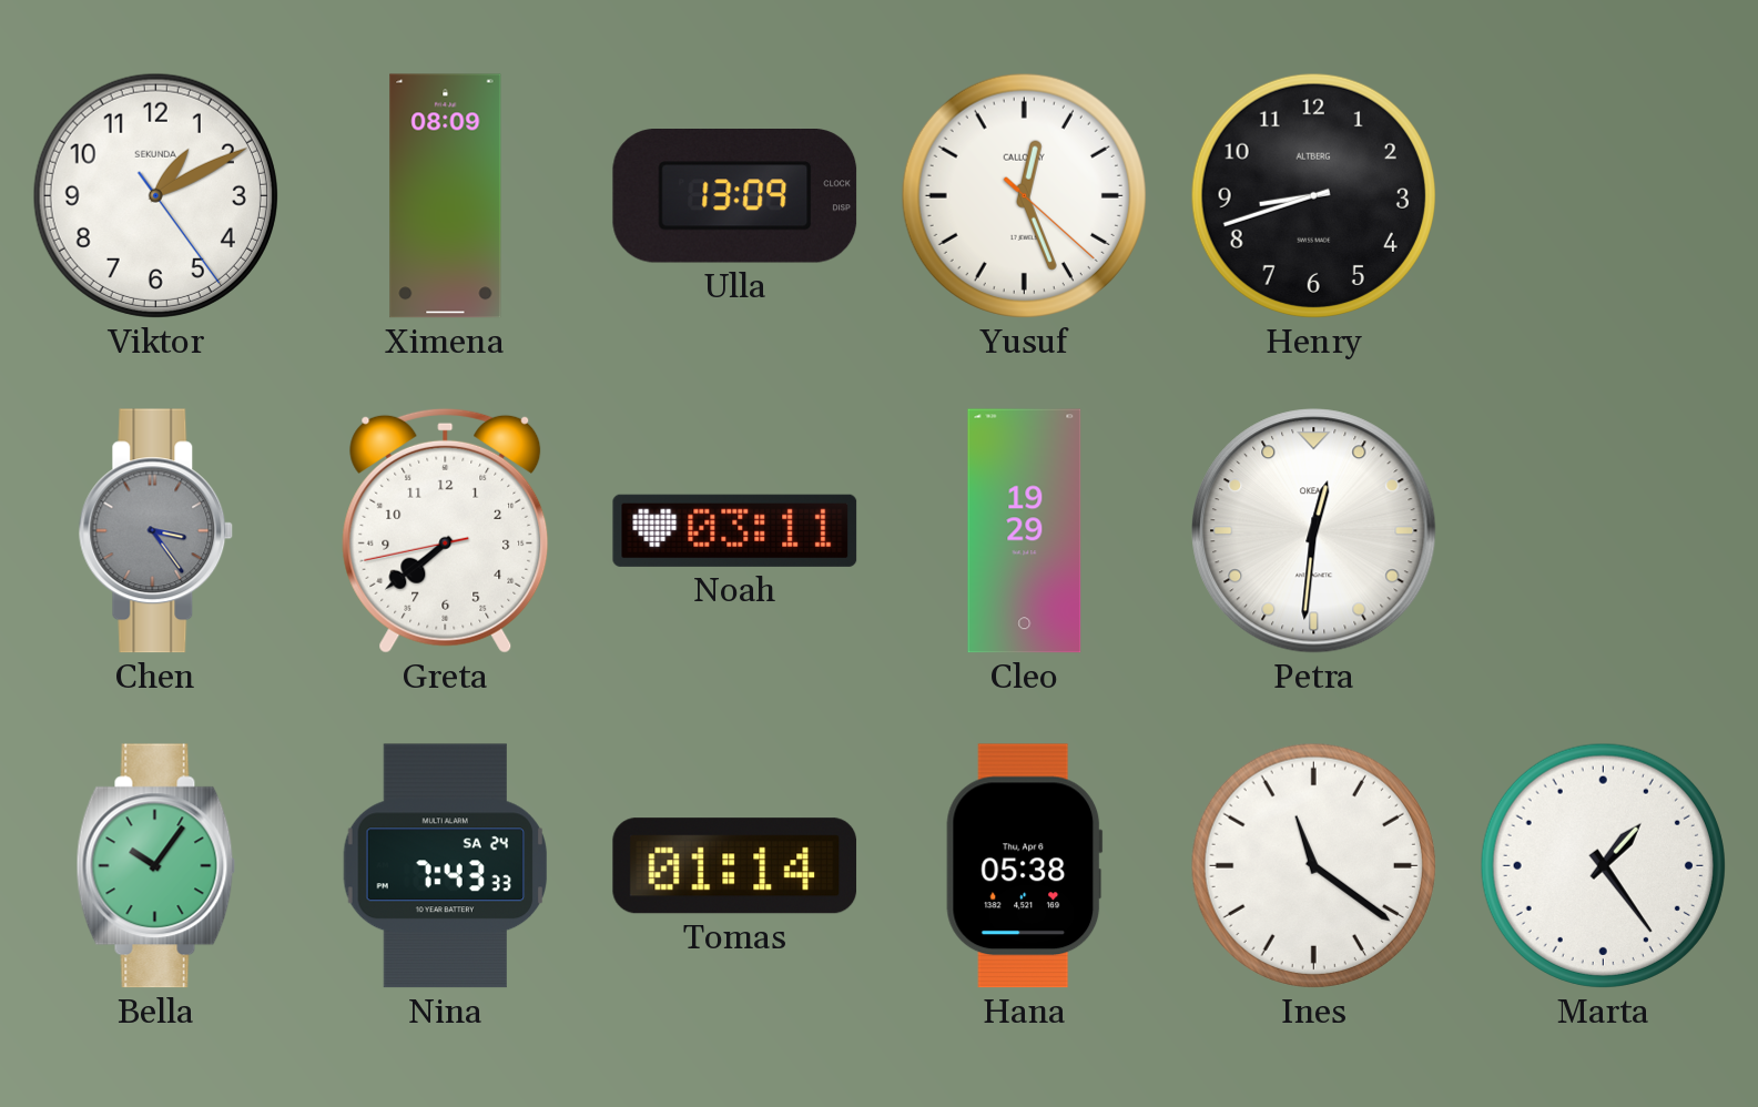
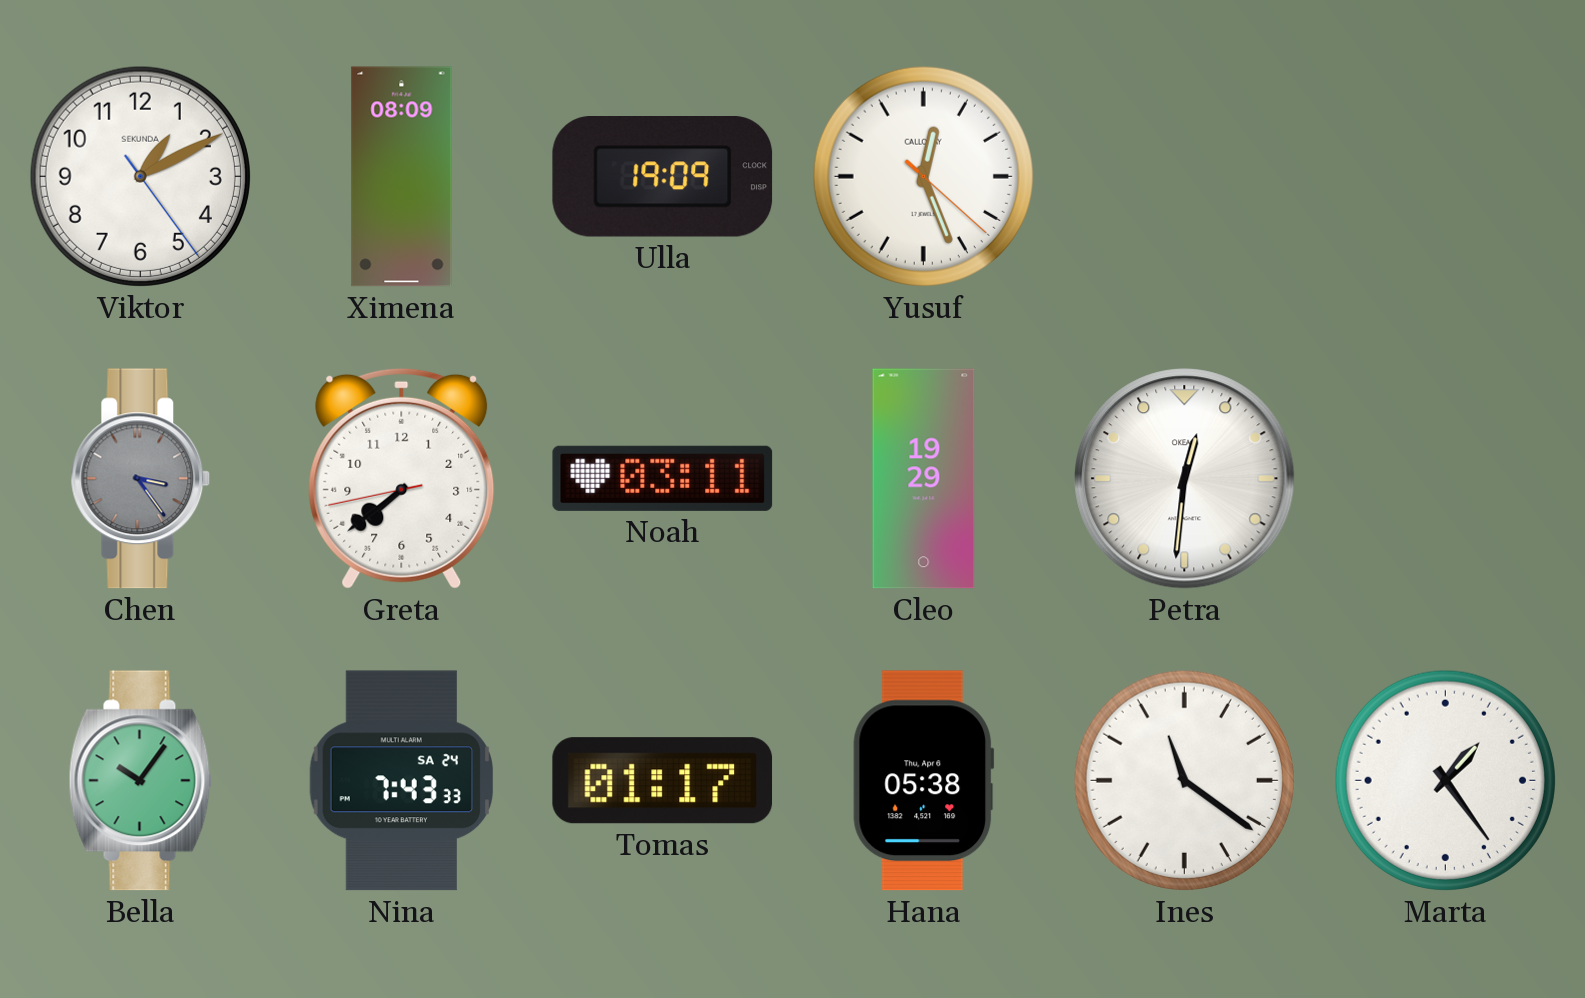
Ulla: 13:09 -> 19:09
Henry: 8:42 -> none
Tomas: 01:14 -> 01:17
